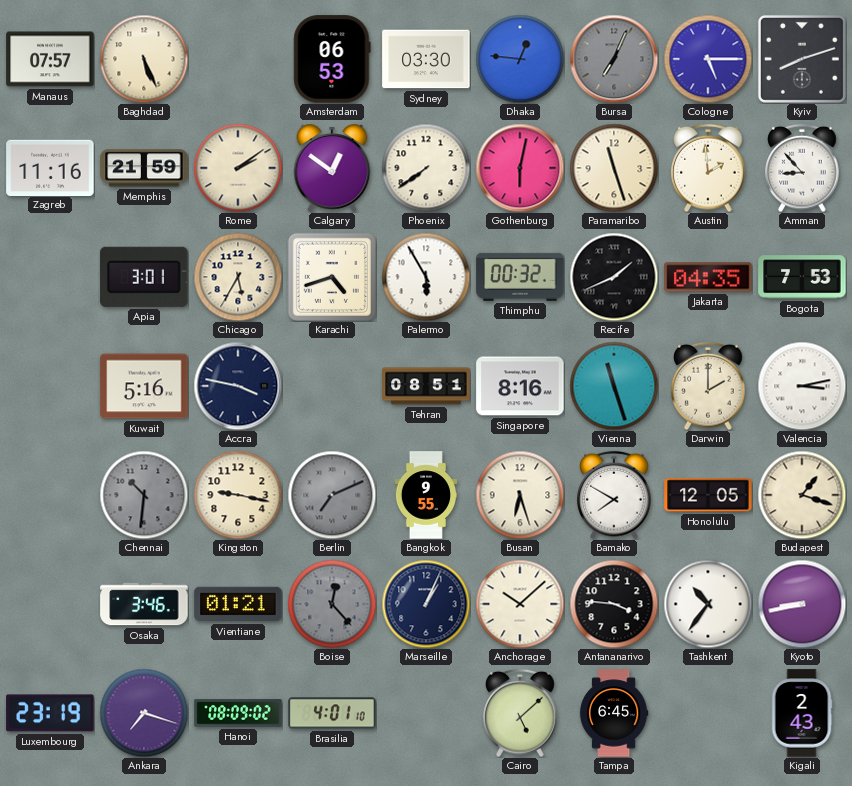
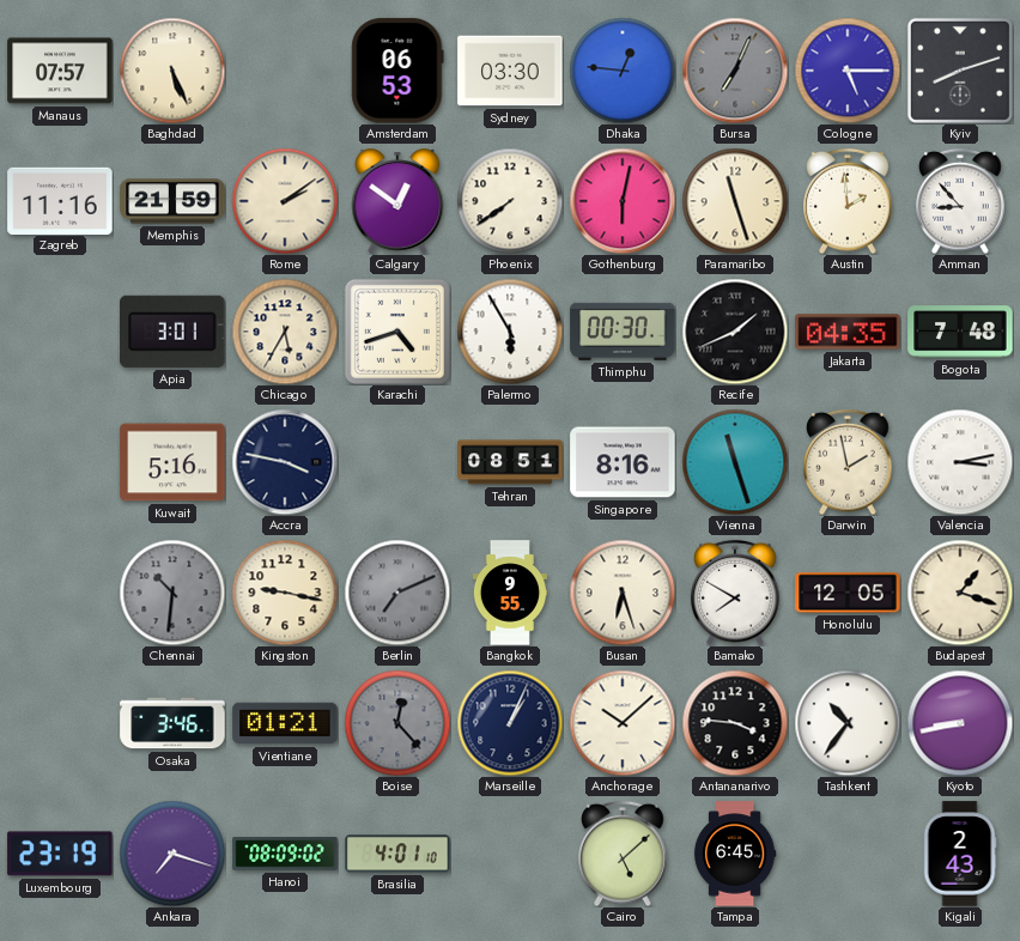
Thimphu: 00:32 -> 00:30
Bogota: 7:53 -> 7:48
Darwin: 2:00 -> 1:58
